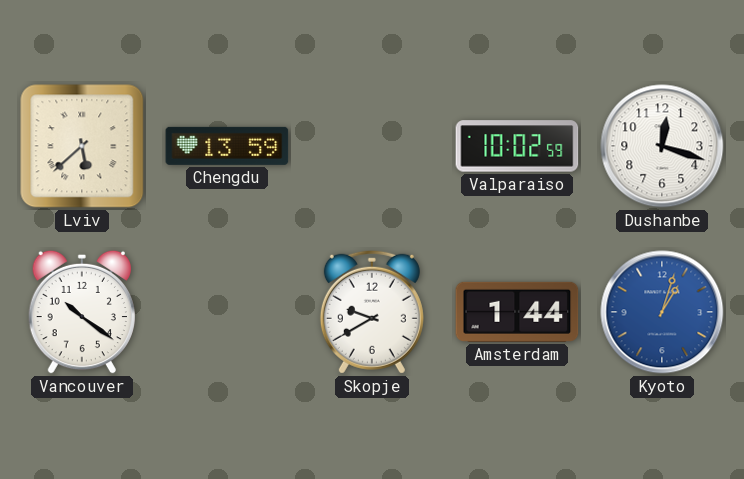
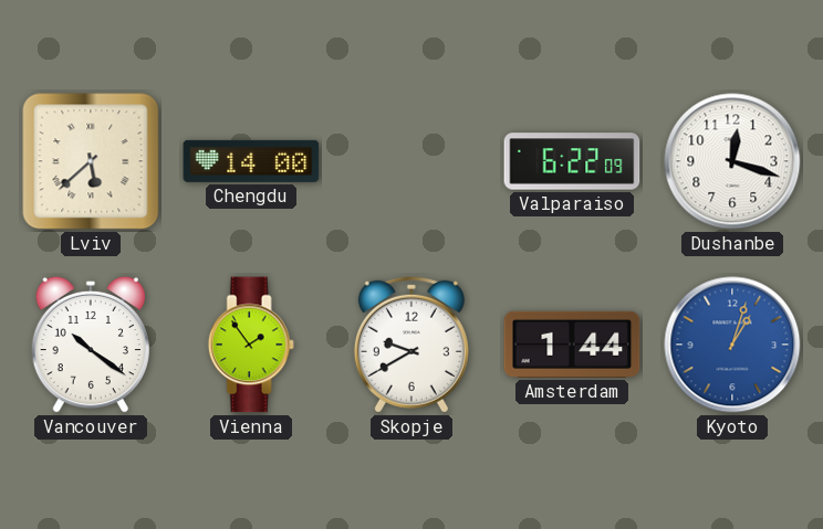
Chengdu: 13:59 -> 14:00
Valparaiso: 10:02 -> 6:22
Vienna: none -> 1:54
